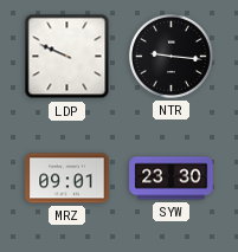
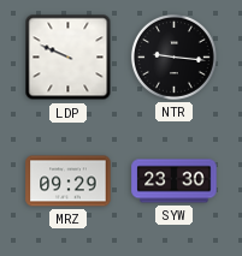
MRZ: 09:01 -> 09:29
